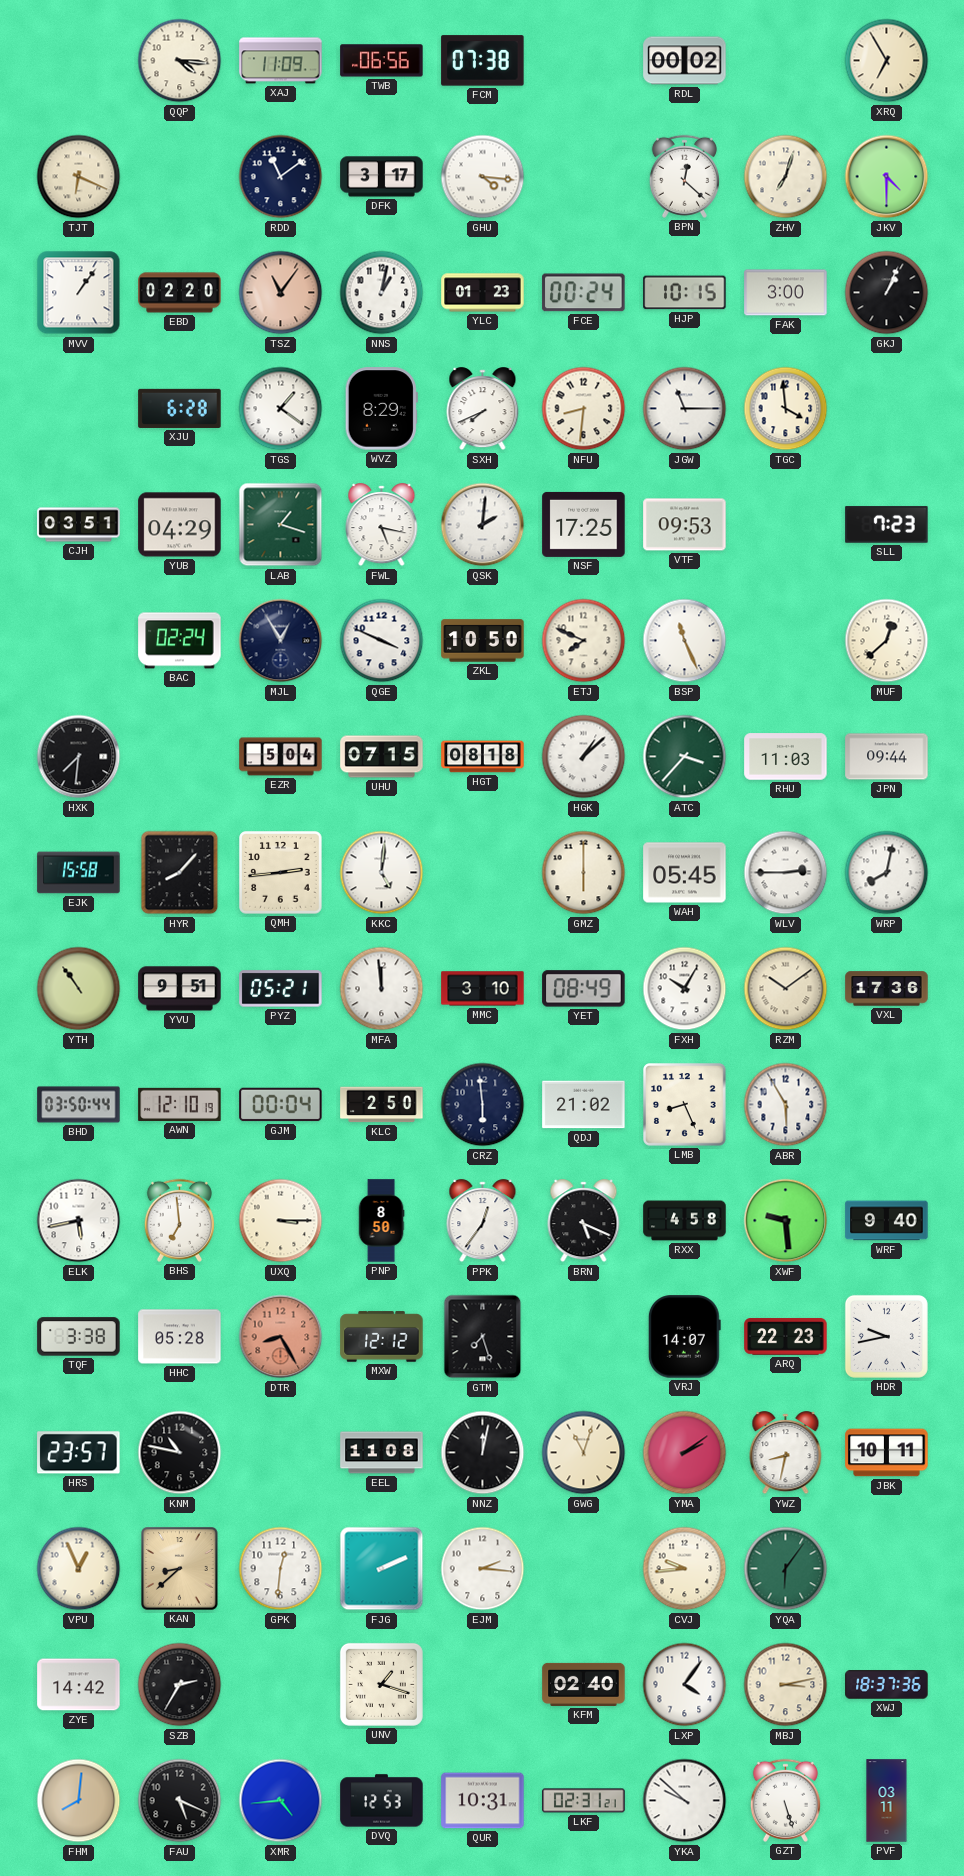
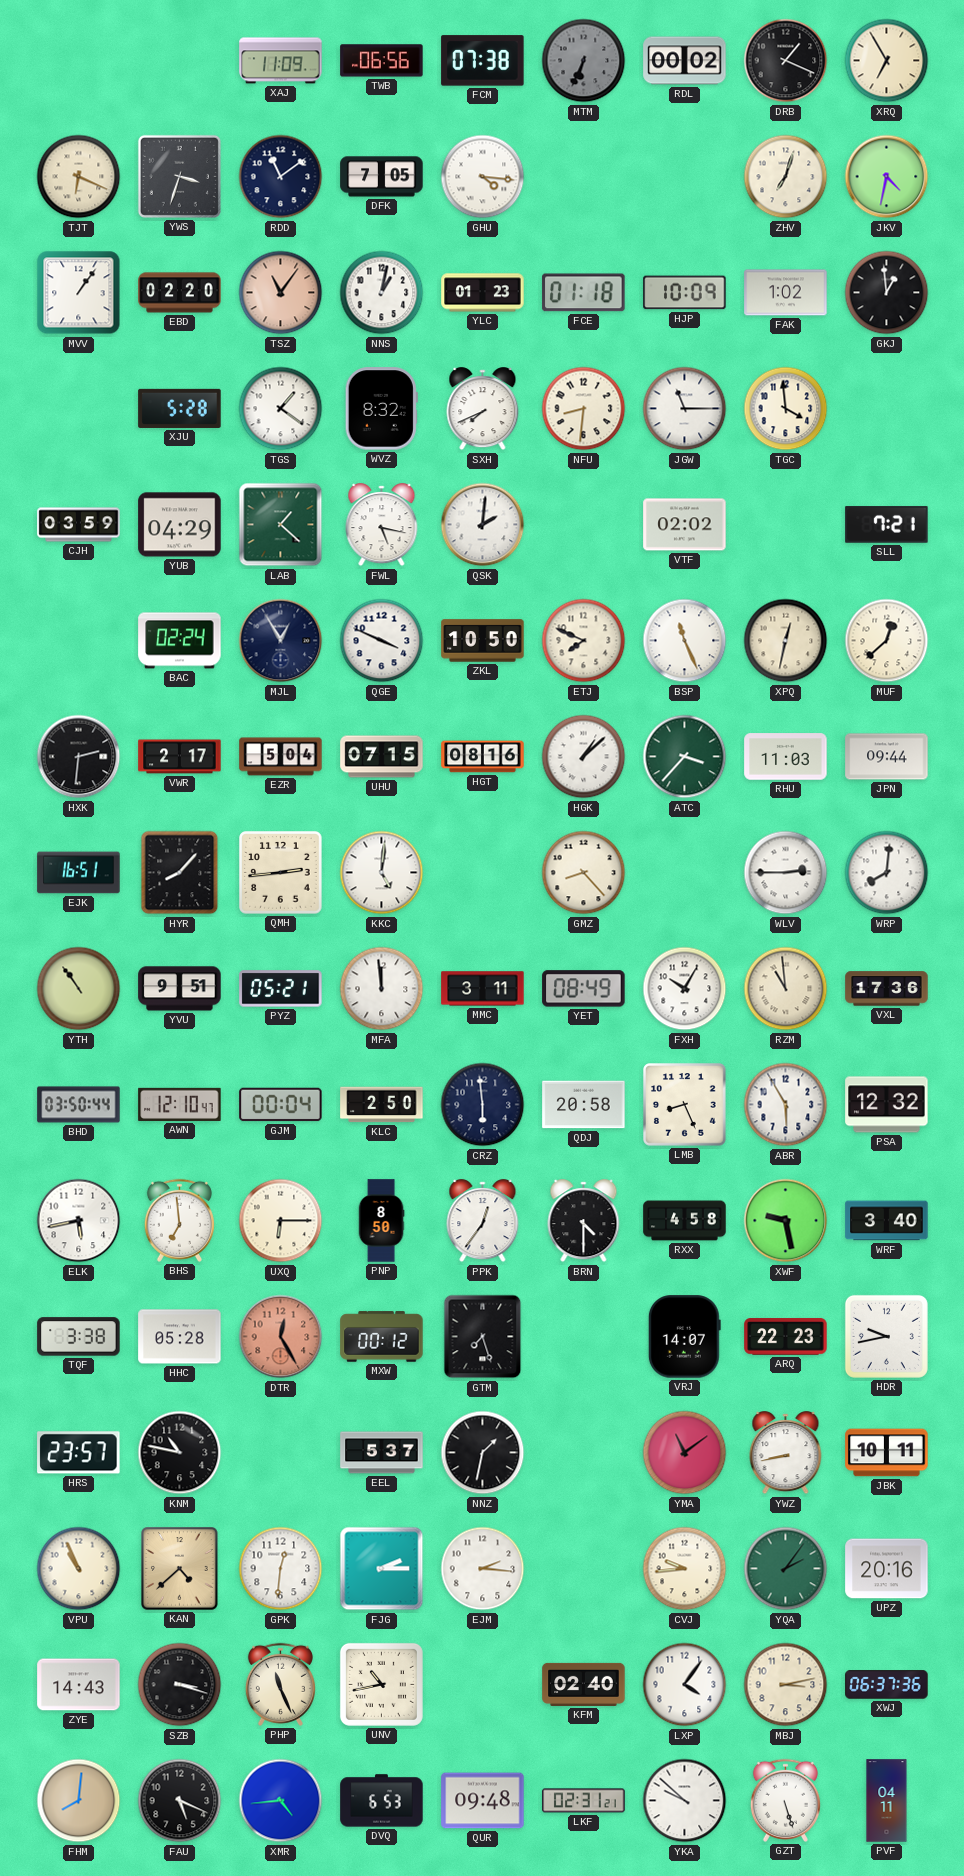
QQP: 4:16 -> none
MTM: none -> 6:34
DRB: none -> 1:19
YWS: none -> 3:33
DFK: 3:17 -> 7:05
BPN: 12:22 -> none
JKV: 4:30 -> 4:32
FCE: 00:24 -> 01:18
HJP: 10:15 -> 10:09
FAK: 3:00 -> 1:02
GKJ: 1:04 -> 12:59
XJU: 6:28 -> 5:28
WVZ: 8:29 -> 8:32
CJH: 03:51 -> 03:59
LAB: 1:18 -> 1:22
NSF: 17:25 -> none
VTF: 09:53 -> 02:02
SLL: 7:23 -> 7:21
XPQ: none -> 12:32
HXK: 7:31 -> 2:31
VWR: none -> 2:17
HGT: 08:18 -> 08:16
EJK: 15:58 -> 16:51
GMZ: 6:00 -> 8:23
WAH: 05:45 -> none
WRP: 8:02 -> 8:01
MMC: 3:10 -> 3:11
RZM: 10:09 -> 10:59
AWN: 12:10:19 -> 12:10:47
QDJ: 21:02 -> 20:58
PSA: none -> 12:32
UXQ: 3:15 -> 6:15
BRN: 5:19 -> 4:30
XWF: 9:29 -> 9:28
WRF: 9:40 -> 3:40
DTR: 8:25 -> 12:25
MXW: 12:12 -> 00:12
EEL: 11:08 -> 5:37
NNZ: 12:02 -> 1:32
GWG: 11:03 -> none
YMA: 2:09 -> 11:09
YWZ: 8:32 -> 8:43
VPU: 12:56 -> 10:56
KAN: 8:38 -> 4:38
FJG: 2:11 -> 2:15
YQA: 6:06 -> 2:06
UPZ: none -> 20:16
ZYE: 14:42 -> 14:43
SZB: 2:35 -> 3:18
PHP: none -> 11:26
UNV: 1:18 -> 10:43
XWJ: 18:37 -> 06:37
DVQ: 12:53 -> 6:53
QUR: 10:31 -> 09:48
PVF: 03:11 -> 04:11
